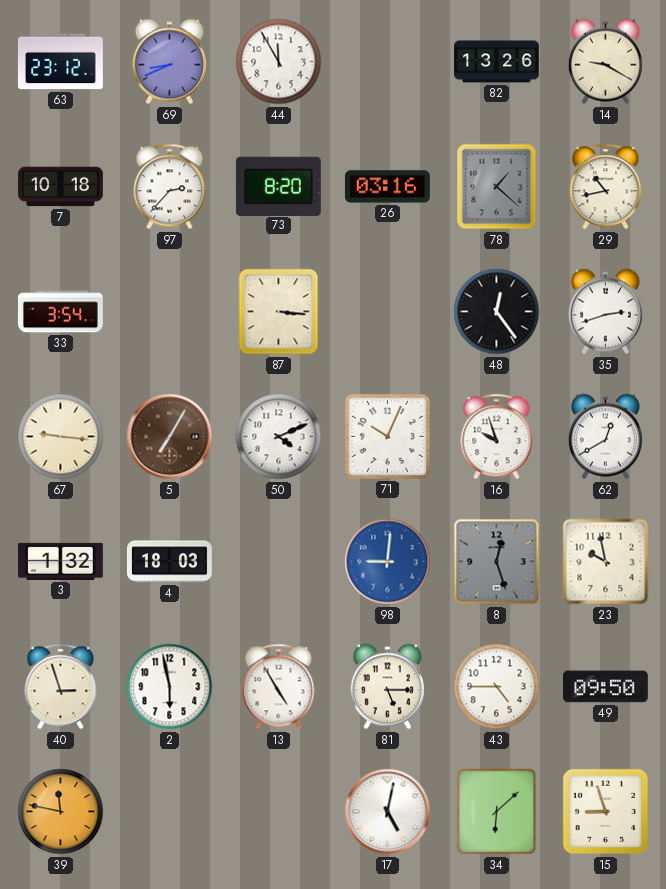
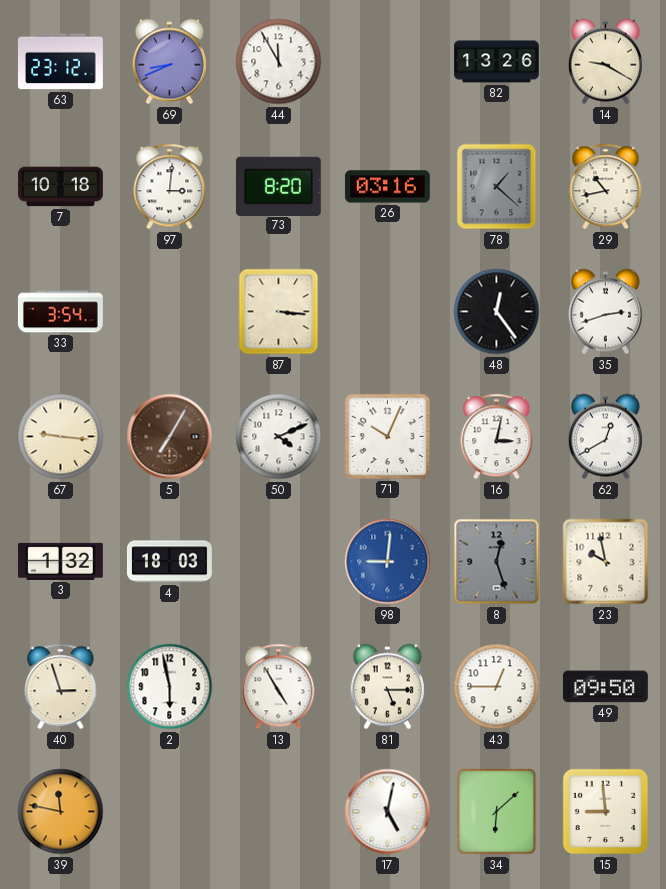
97: 2:37 -> 3:01
16: 9:57 -> 3:02
43: 4:45 -> 12:45
15: 8:57 -> 8:59
